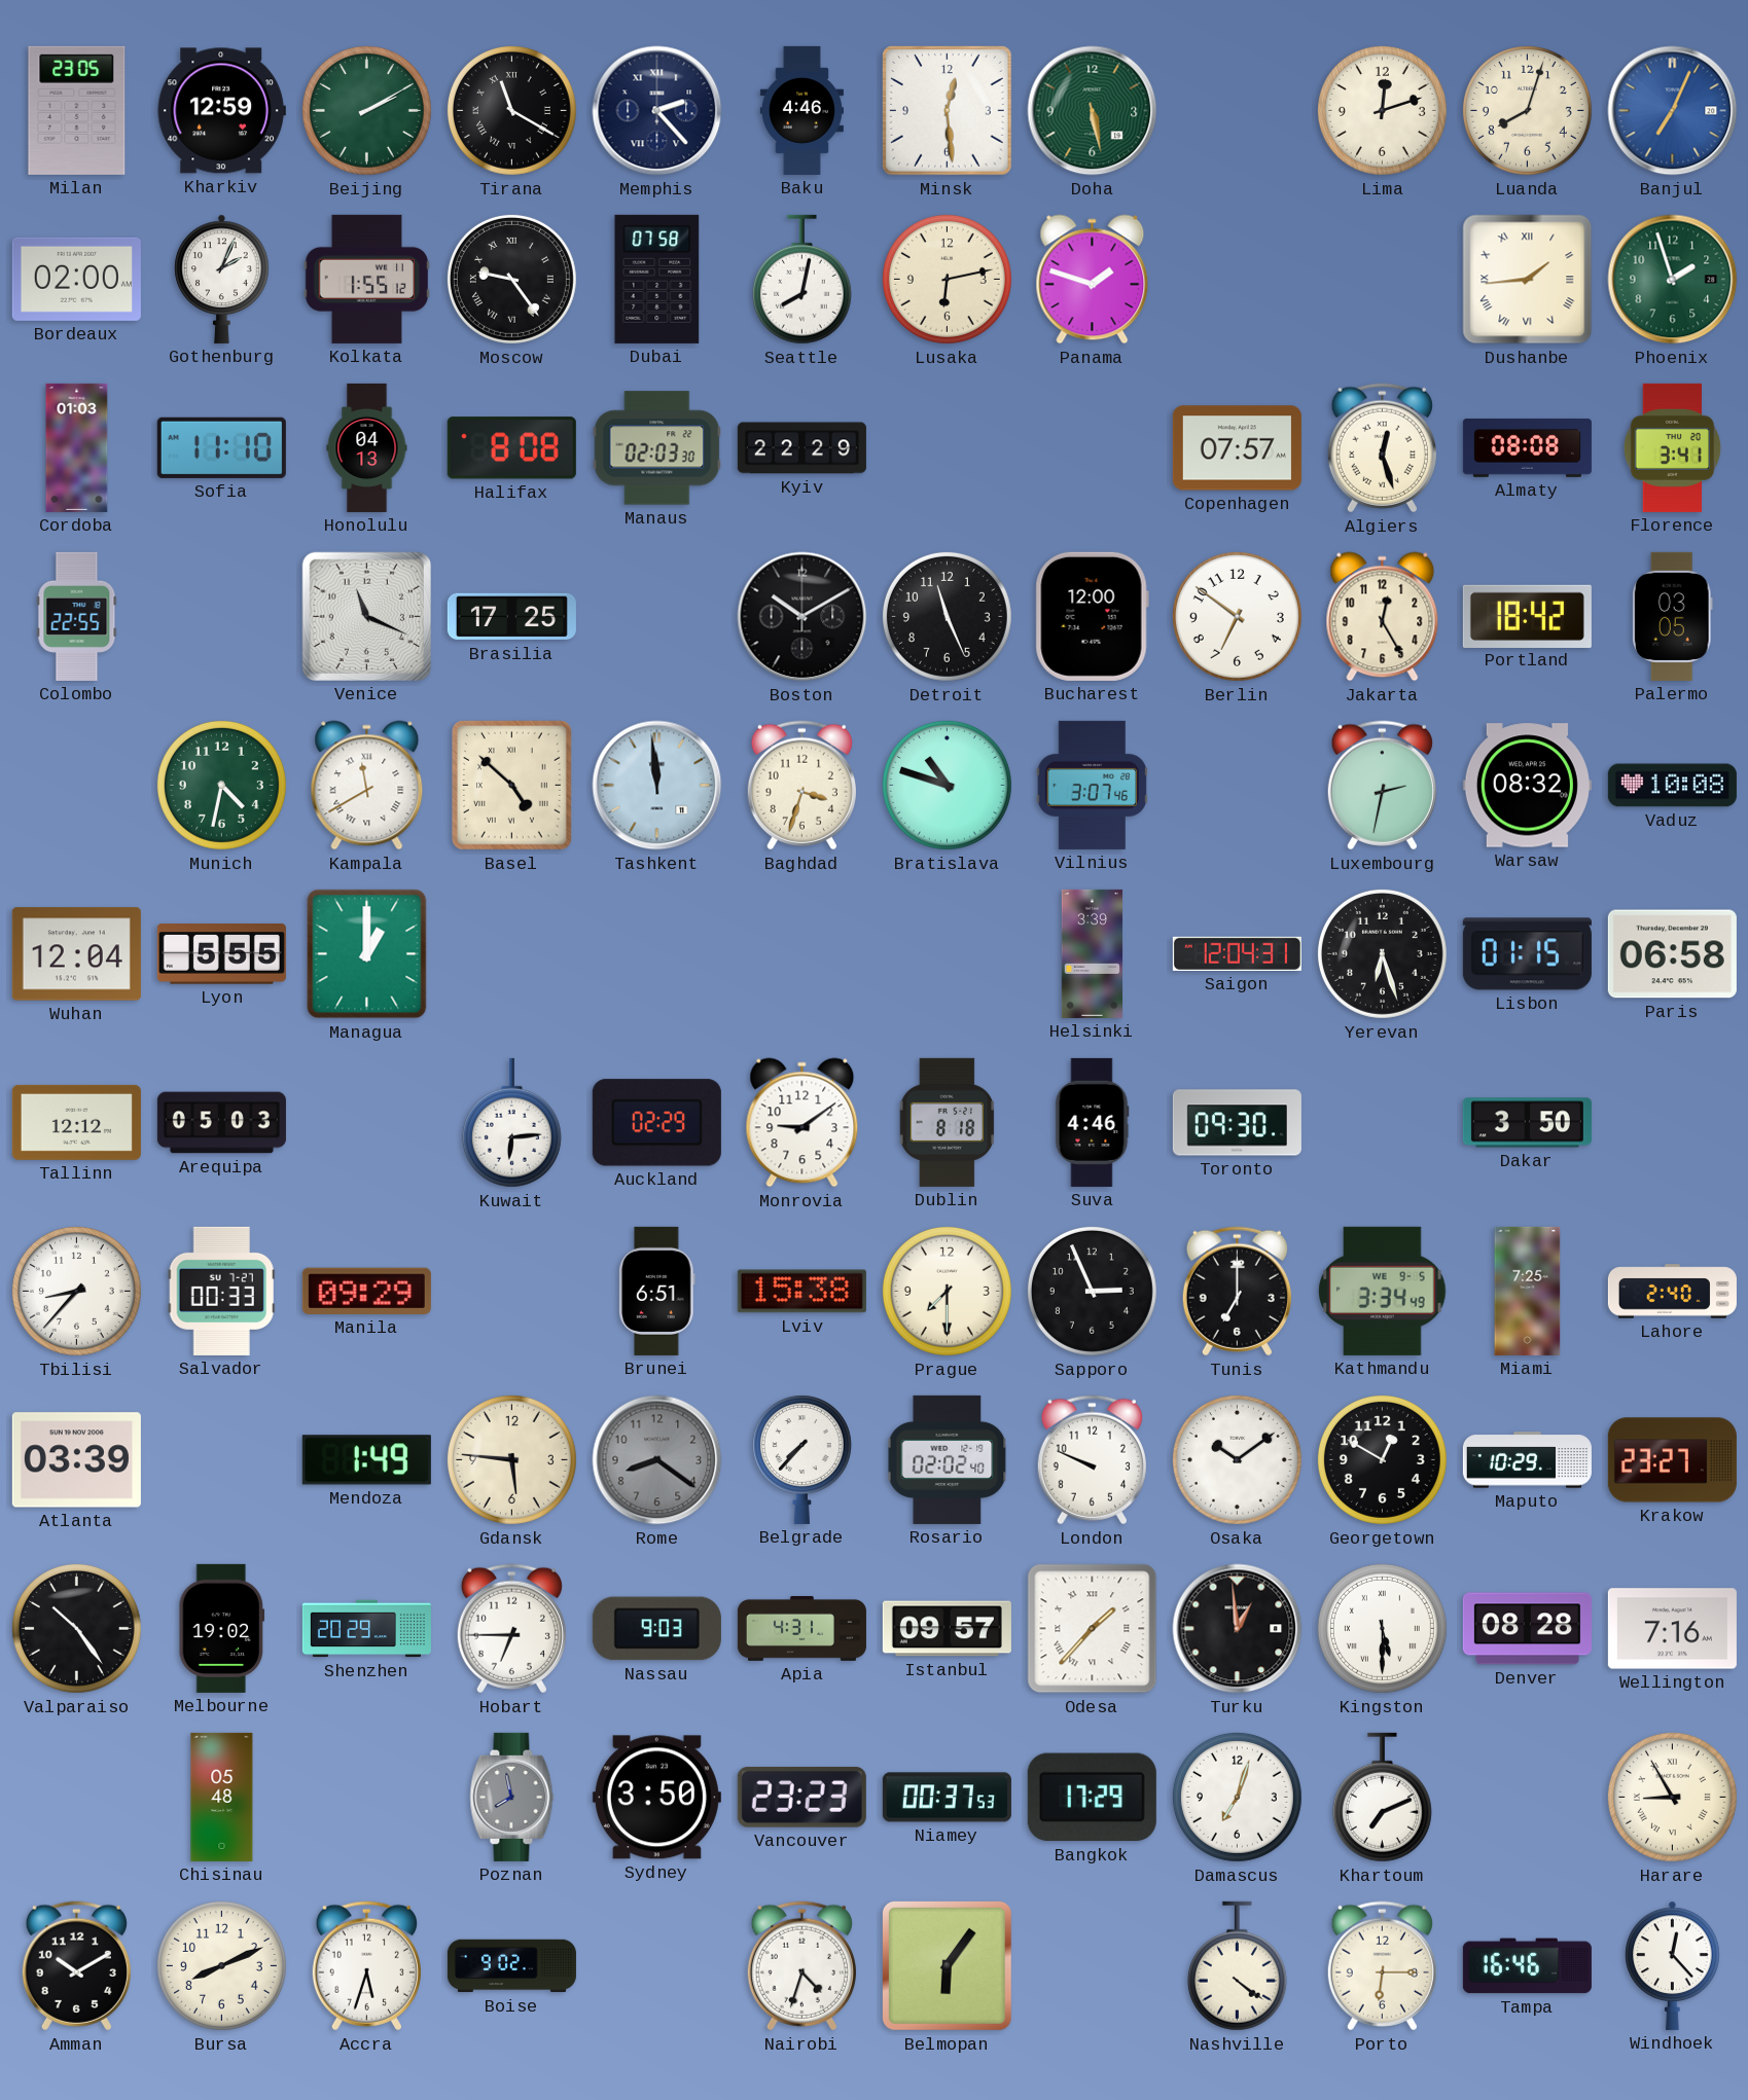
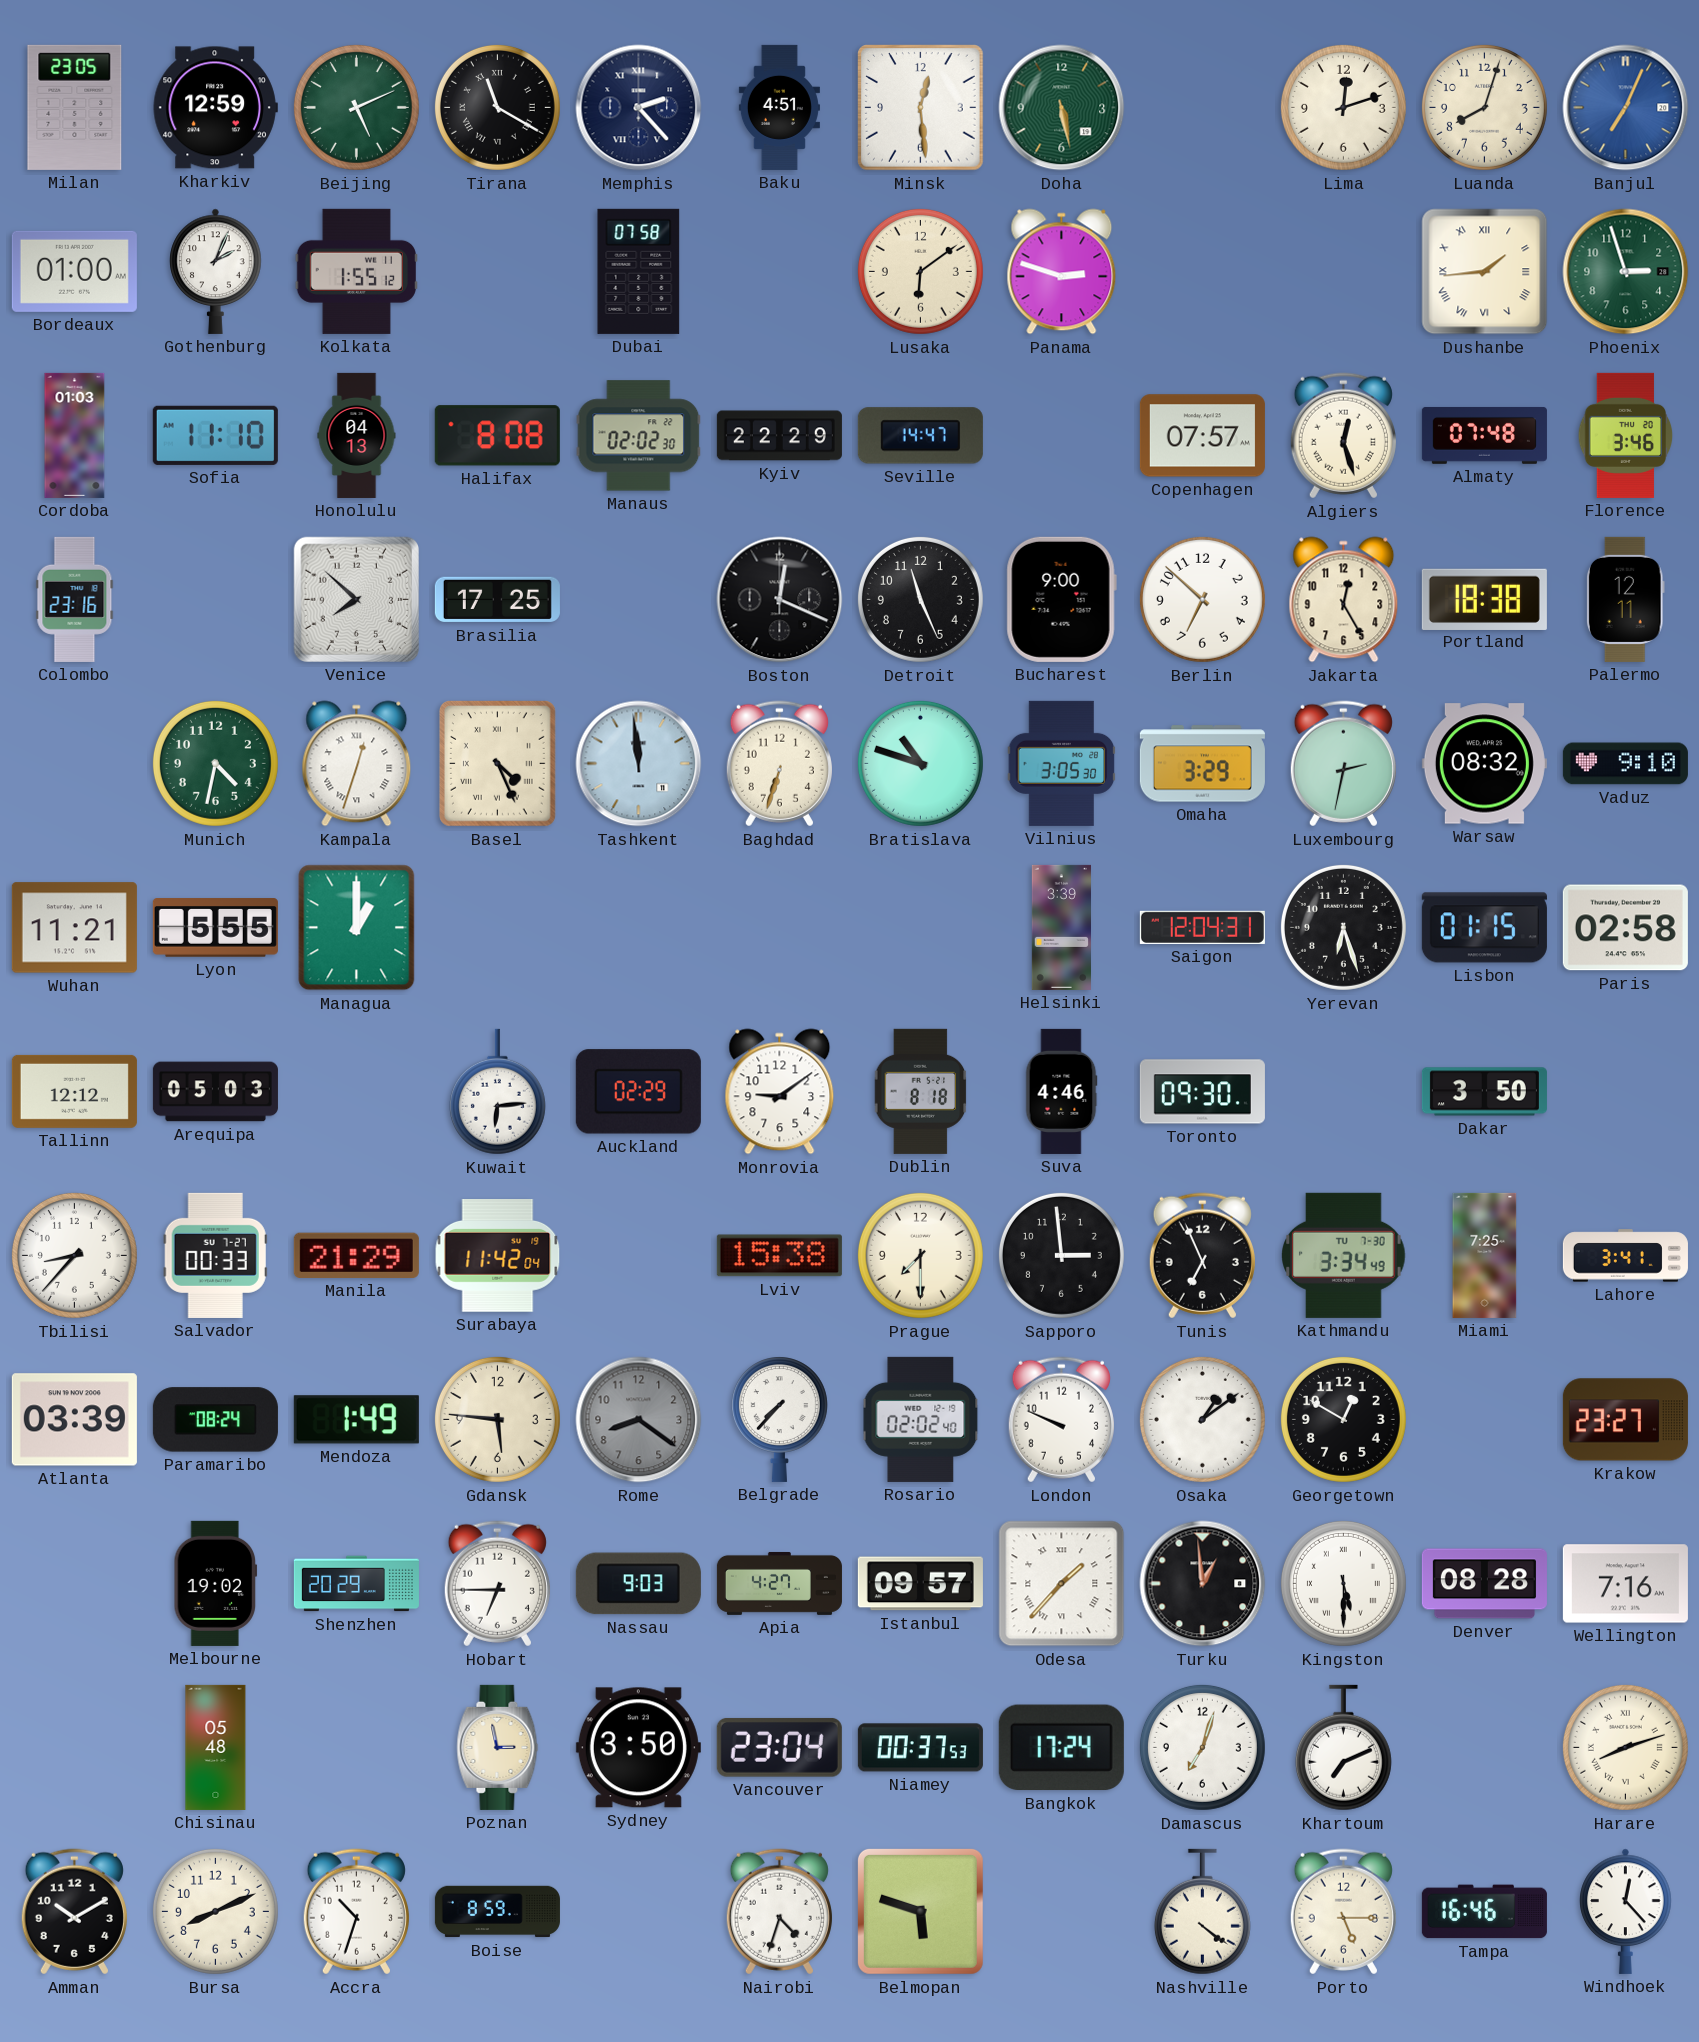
Beijing: 2:10 -> 5:11
Baku: 4:46 -> 4:51
Bordeaux: 02:00 -> 01:00
Moscow: 9:24 -> none
Seattle: 8:02 -> none
Lusaka: 6:13 -> 6:09
Panama: 1:48 -> 2:48
Phoenix: 1:57 -> 2:57
Manaus: 02:03 -> 02:02
Seville: none -> 14:47
Almaty: 08:08 -> 07:48
Florence: 3:41 -> 3:46
Colombo: 22:55 -> 23:16
Venice: 11:19 -> 7:52
Boston: 10:10 -> 12:19
Bucharest: 12:00 -> 9:00
Berlin: 6:51 -> 6:52
Portland: 18:42 -> 18:38
Palermo: 03:05 -> 12:11
Kampala: 11:40 -> 12:33
Basel: 4:52 -> 4:26
Baghdad: 3:33 -> 6:33
Vilnius: 3:07 -> 3:05
Omaha: none -> 3:29
Vaduz: 10:08 -> 9:10
Wuhan: 12:04 -> 11:21
Paris: 06:58 -> 02:58
Manila: 09:29 -> 21:29
Surabaya: none -> 11:42
Brunei: 6:51 -> none
Sapporo: 2:56 -> 2:59
Tunis: 7:00 -> 6:56
Kathmandu date: WE 9-5 -> TU 7-30
Lahore: 2:40 -> 3:41
Paramaribo: none -> 08:24
Osaka: 10:09 -> 1:09
Maputo: 10:29 -> none
Valparaiso: 10:24 -> none
Apia: 4:31 -> 4:27
Poznan: 7:58 -> 2:58
Poznan dial: grey -> cream
Vancouver: 23:23 -> 23:04
Bangkok: 17:29 -> 17:24
Harare: 8:55 -> 8:12
Accra: 5:33 -> 10:33
Boise: 9:02 -> 8:59
Belmopan: 6:06 -> 5:48
Porto: 6:15 -> 5:15
